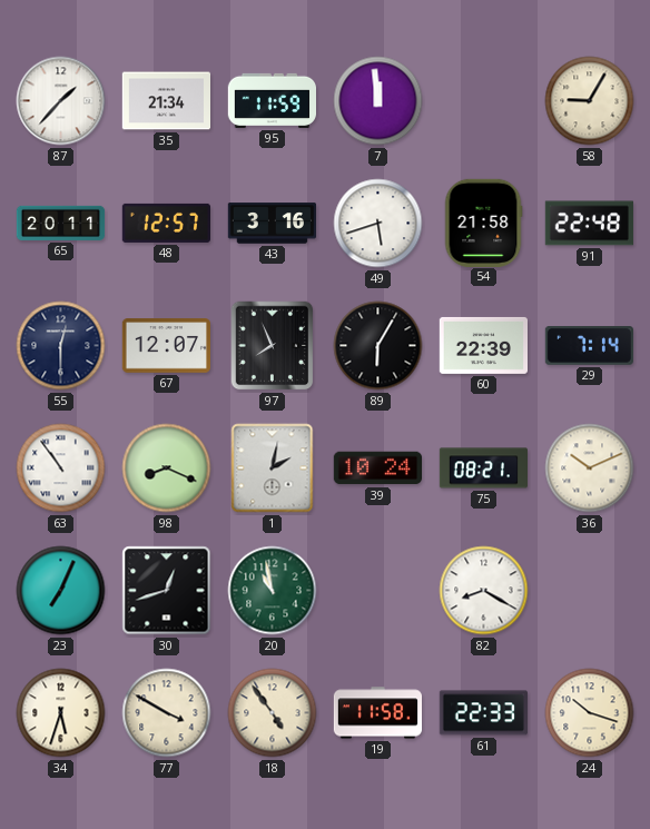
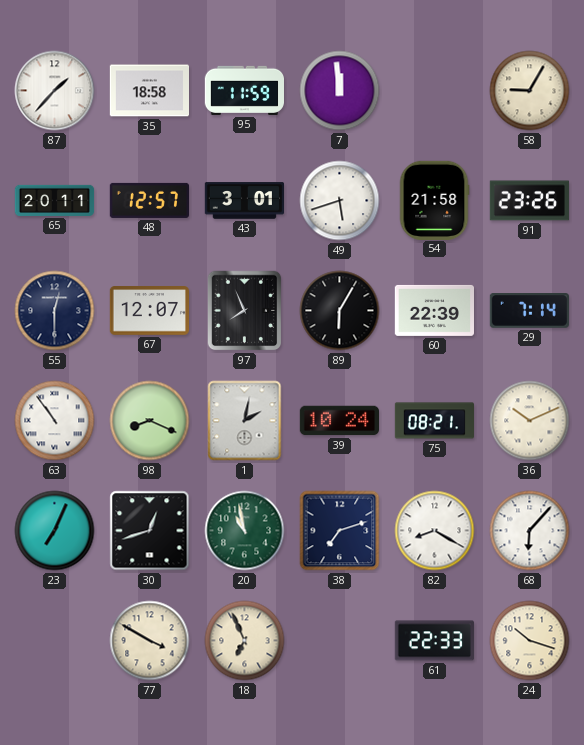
35: 21:34 -> 18:58
43: 3:16 -> 3:01
91: 22:48 -> 23:26
38: none -> 7:12
68: none -> 6:07
34: 5:33 -> none
18: 4:54 -> 6:56
19: 11:58 -> none
